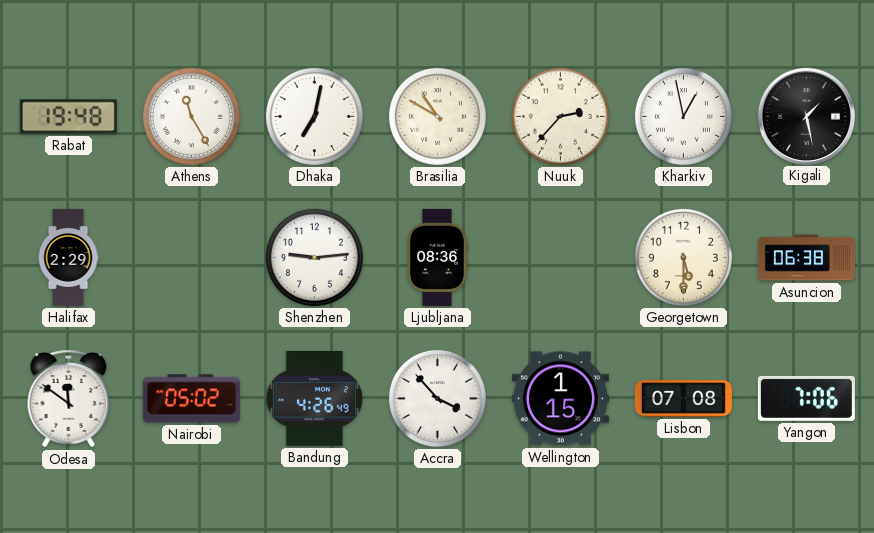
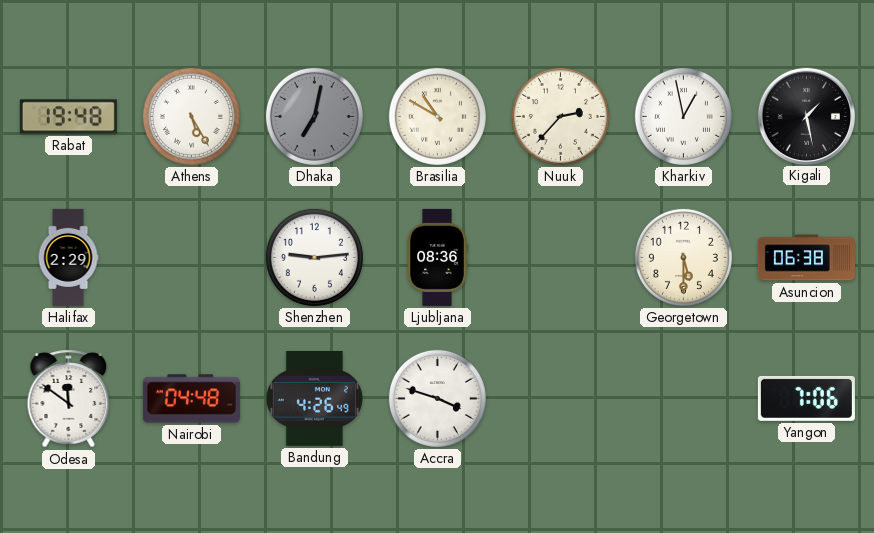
Athens: 11:25 -> 5:25
Dhaka dial: white -> grey
Nairobi: 05:02 -> 04:48
Accra: 3:53 -> 3:48
Wellington: 1:15 -> none
Lisbon: 07:08 -> none
